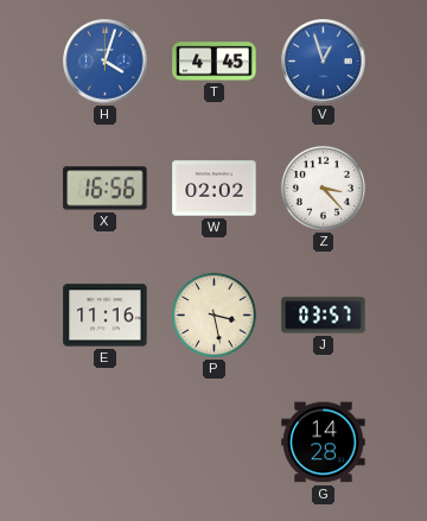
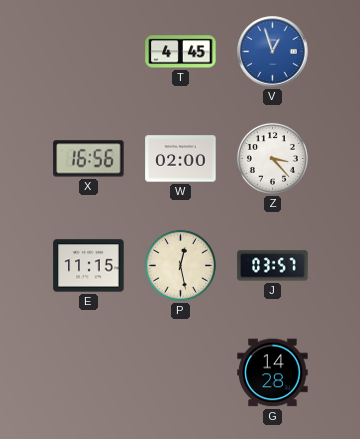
H: 4:03 -> none
W: 02:02 -> 02:00
E: 11:16 -> 11:15
P: 3:28 -> 12:28
